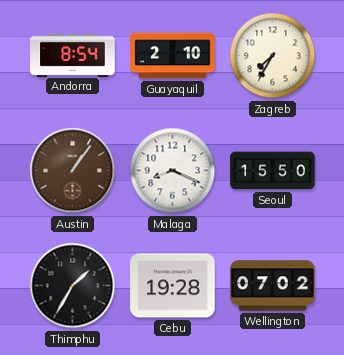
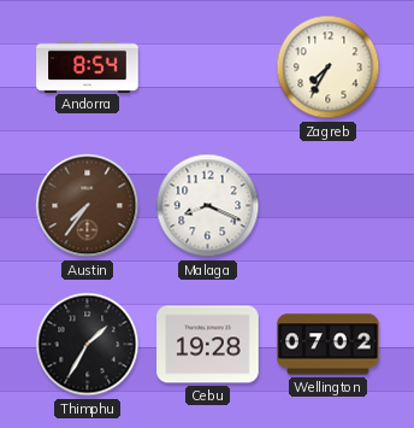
Guayaquil: 2:10 -> none
Austin: 1:06 -> 7:36
Seoul: 15:50 -> none
